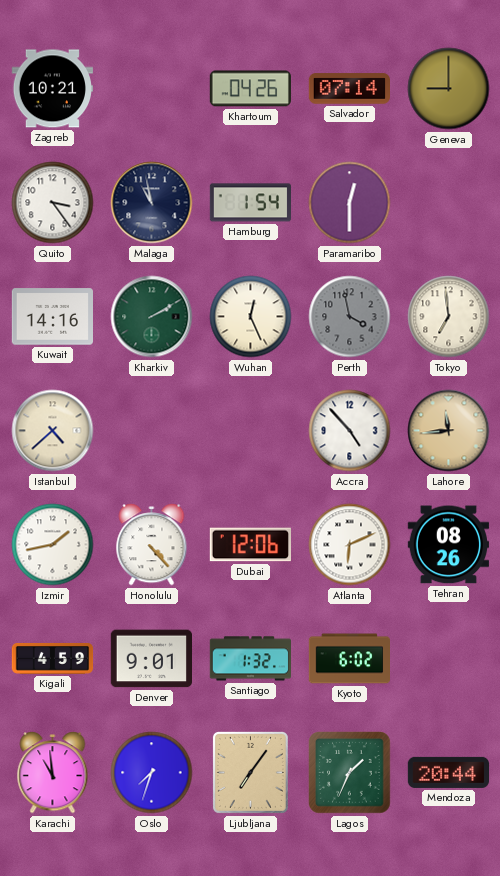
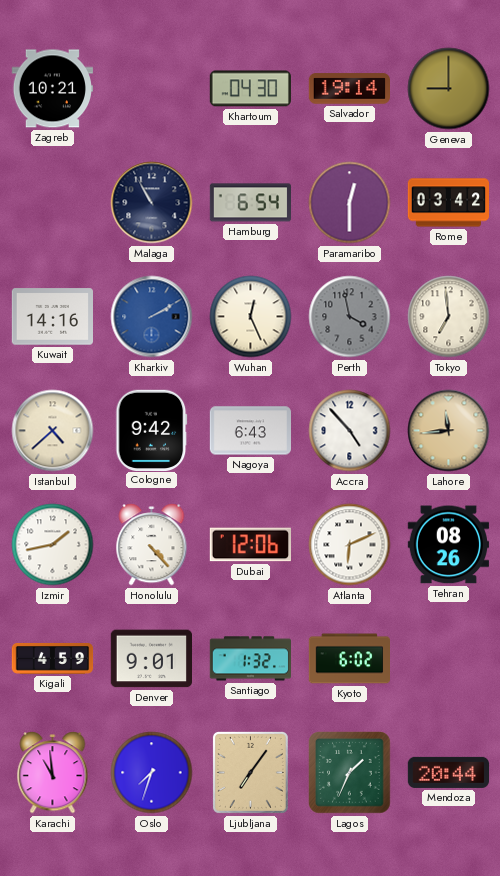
Khartoum: 04:26 -> 04:30
Salvador: 07:14 -> 19:14
Quito: 3:24 -> none
Malaga: 10:58 -> 10:55
Hamburg: 1:54 -> 6:54
Rome: none -> 03:42
Kharkiv dial: green -> blue
Cologne: none -> 9:42
Nagoya: none -> 6:43
